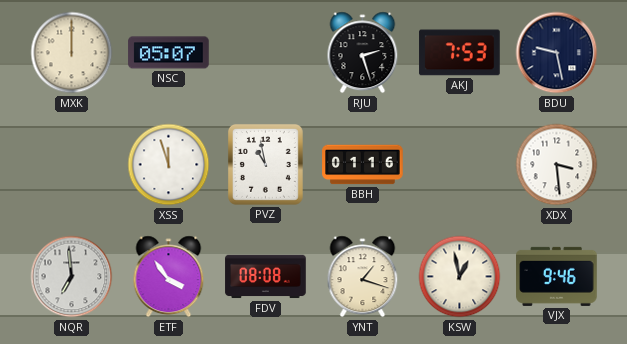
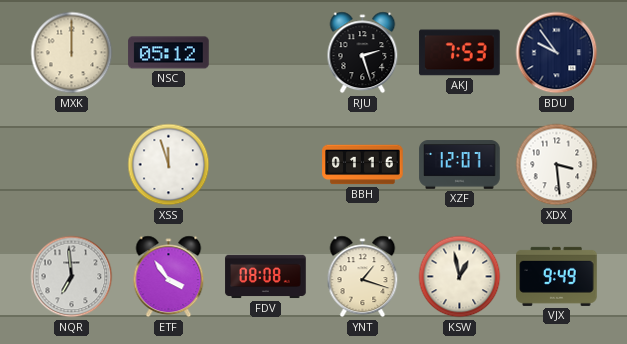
NSC: 05:07 -> 05:12
BDU: 9:28 -> 9:54
PVZ: 10:58 -> none
XZF: none -> 12:07
VJX: 9:46 -> 9:49
